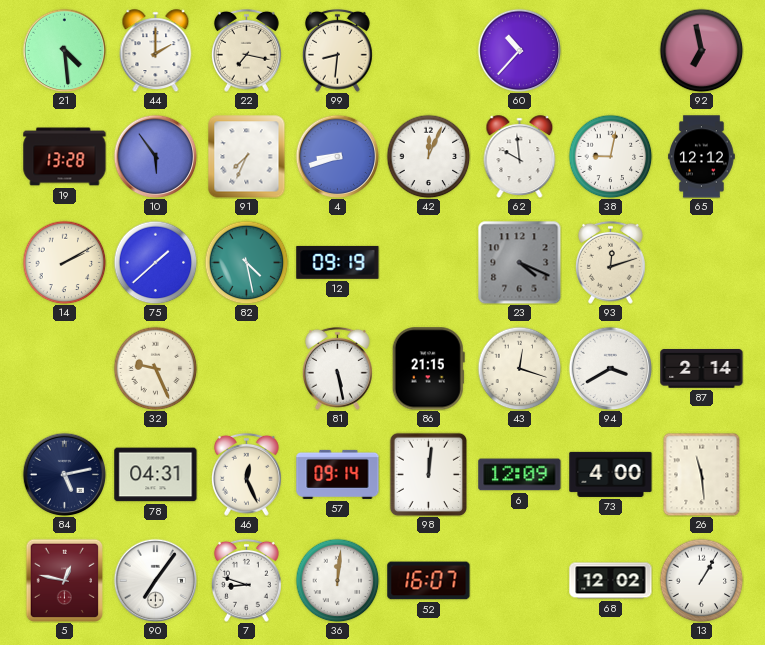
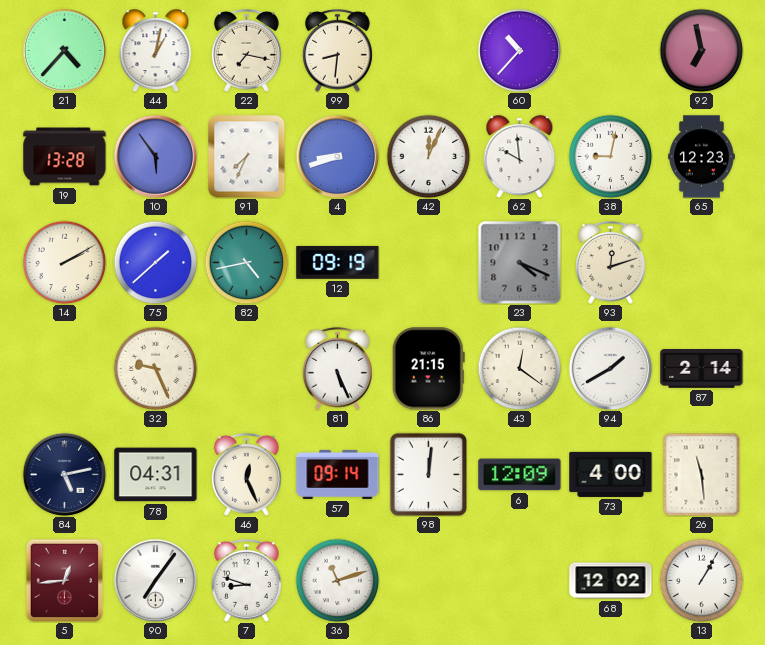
21: 4:29 -> 4:37
44: 2:00 -> 1:02
65: 12:12 -> 12:23
82: 4:28 -> 4:43
81: 5:28 -> 5:26
43: 12:18 -> 12:21
94: 3:40 -> 1:40
5: 12:47 -> 12:44
36: 12:01 -> 11:12
52: 16:07 -> none
